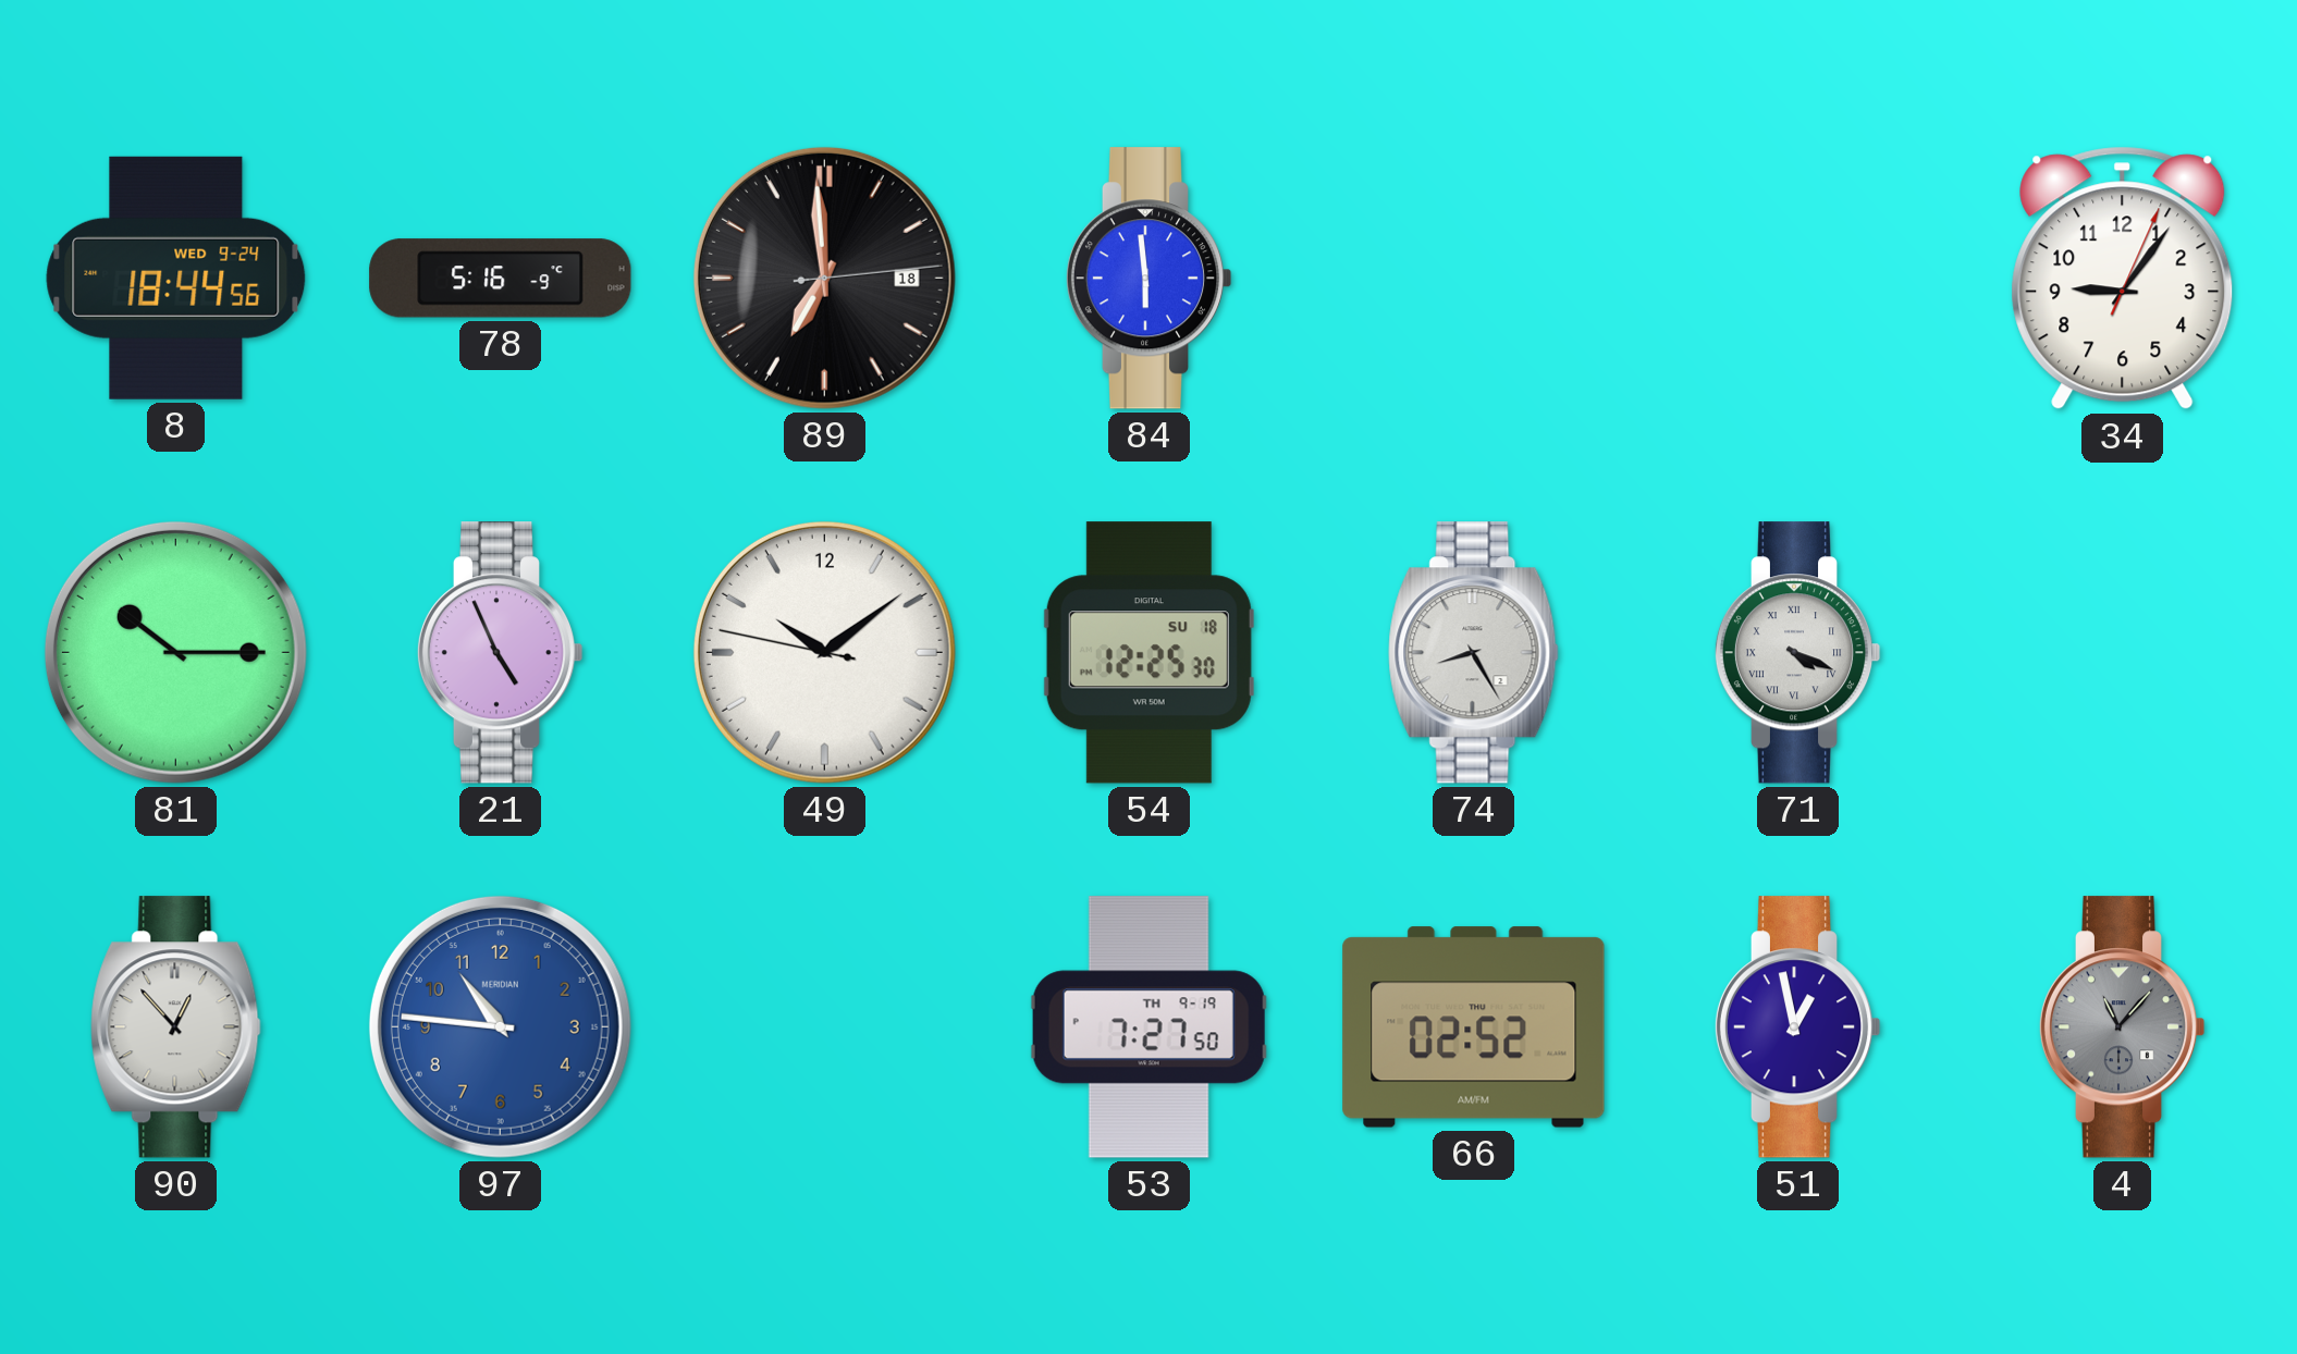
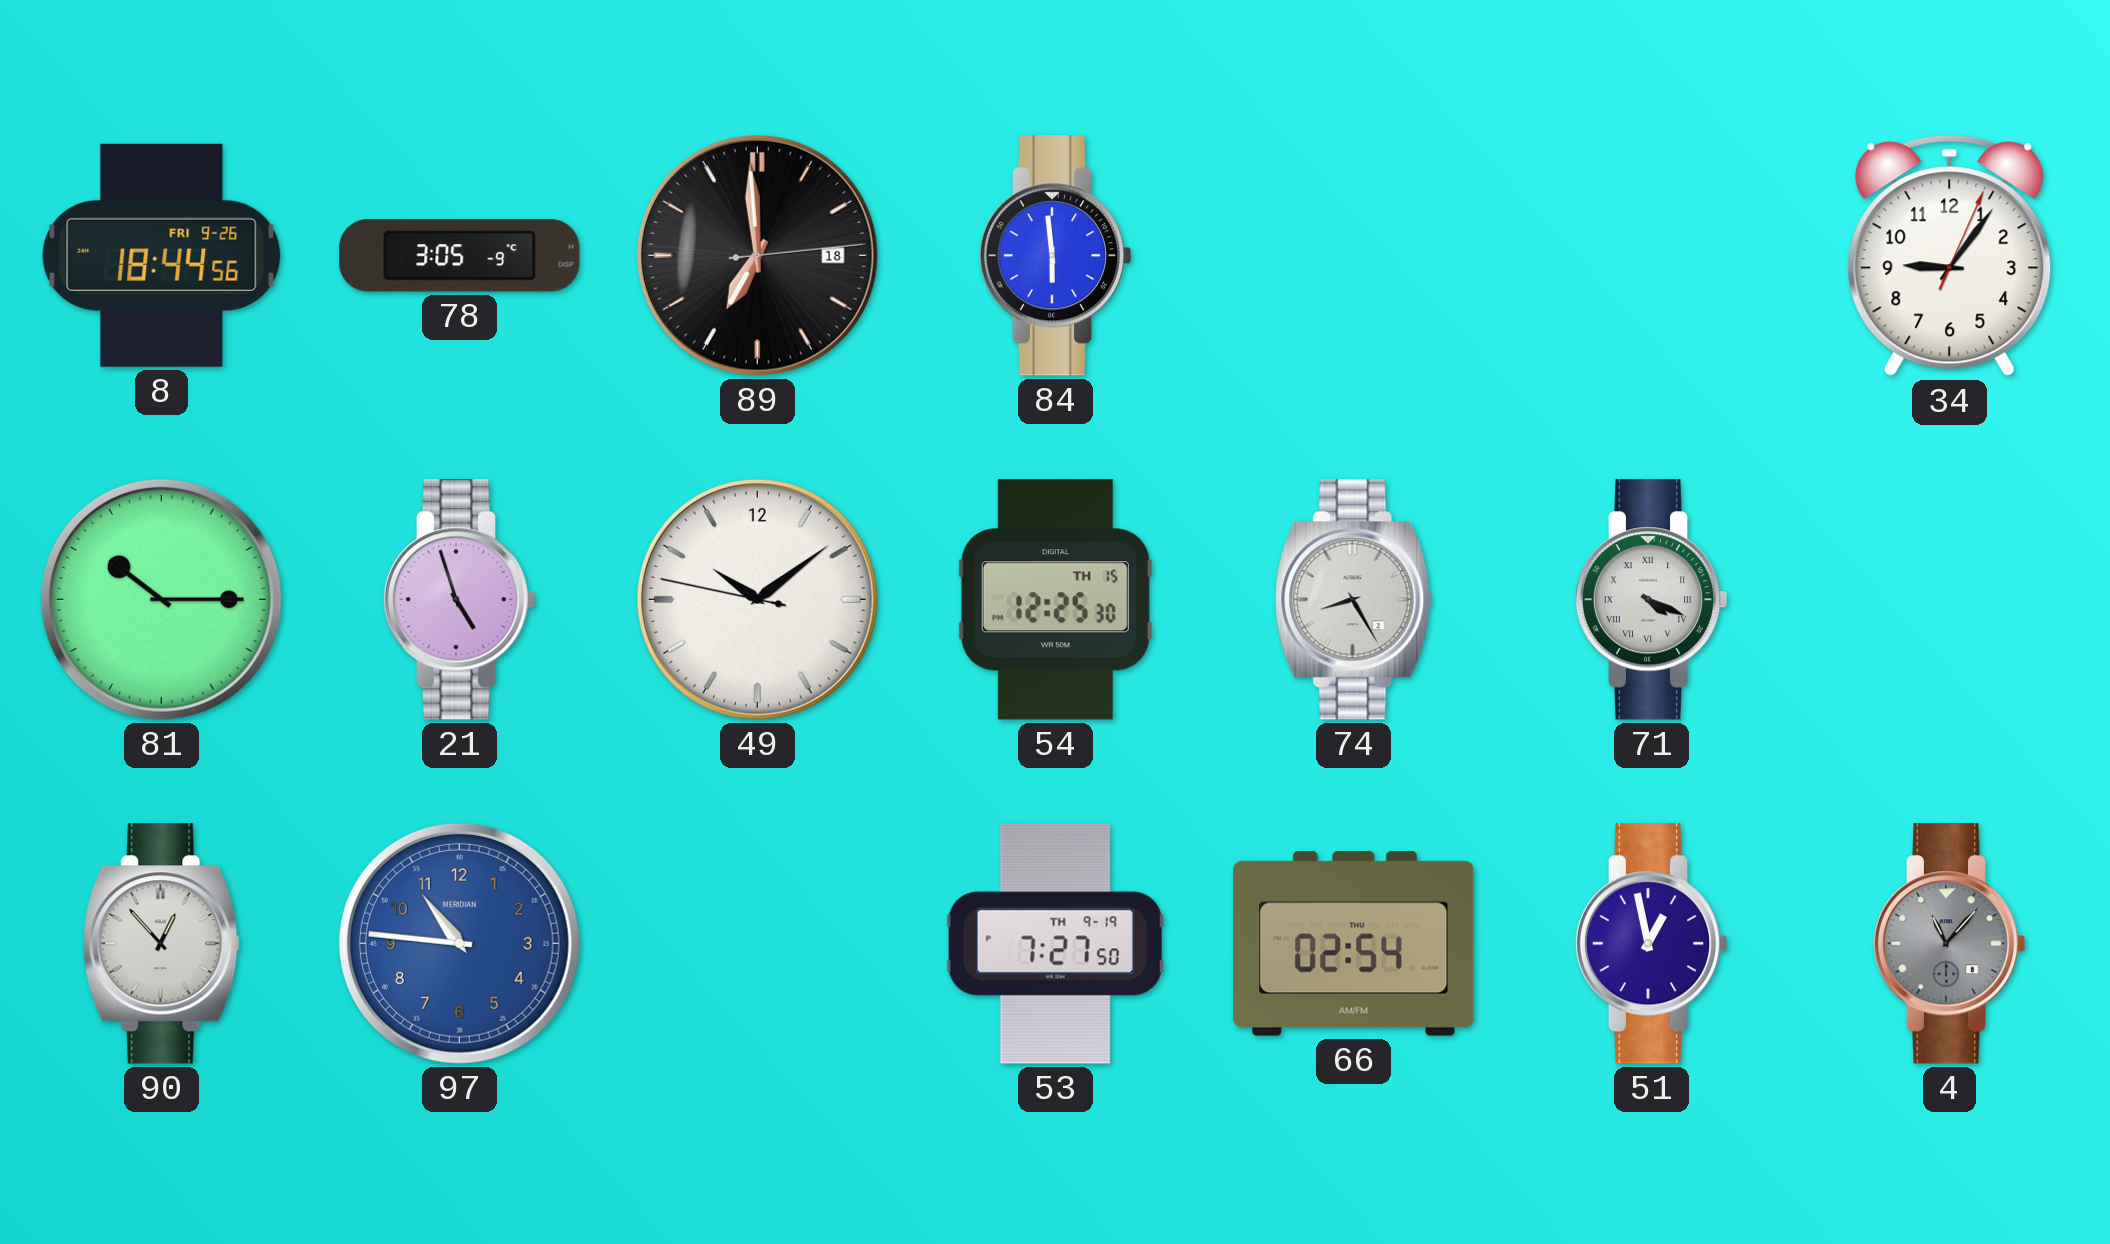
8 date: WED 9-24 -> FRI 9-26
78: 5:16 -> 3:05
21: 4:56 -> 4:57
54 date: SU 18 -> TH 15
66: 02:52 -> 02:54
